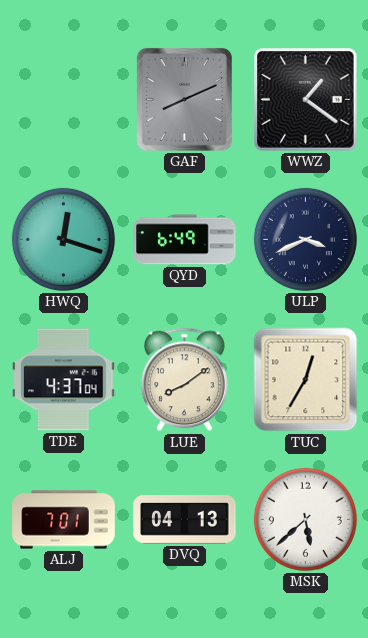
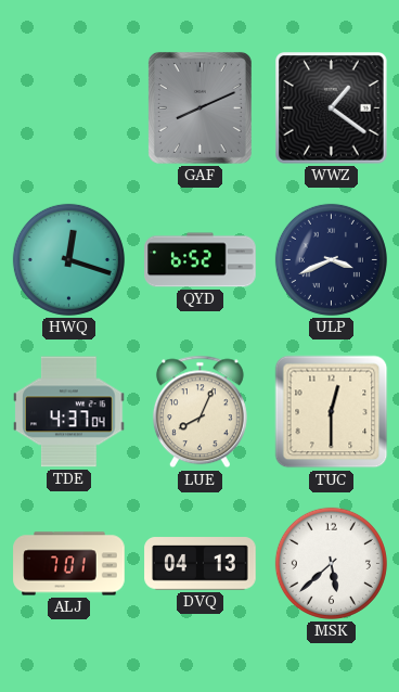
QYD: 6:49 -> 6:52
LUE: 8:09 -> 8:04
TUC: 12:35 -> 12:30
